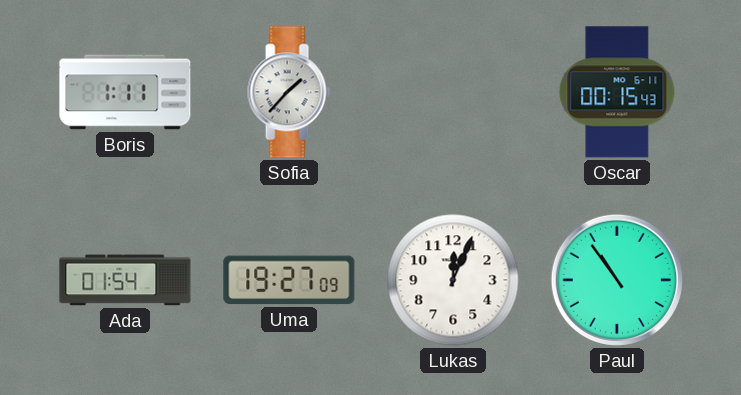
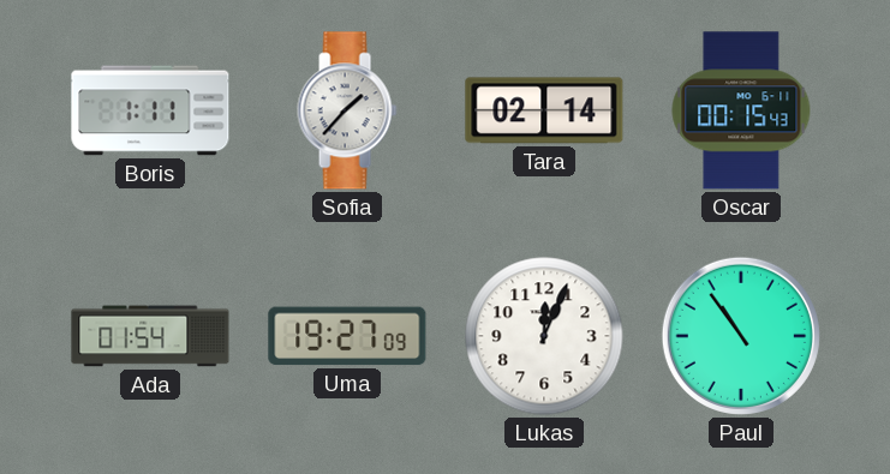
Tara: none -> 02:14
